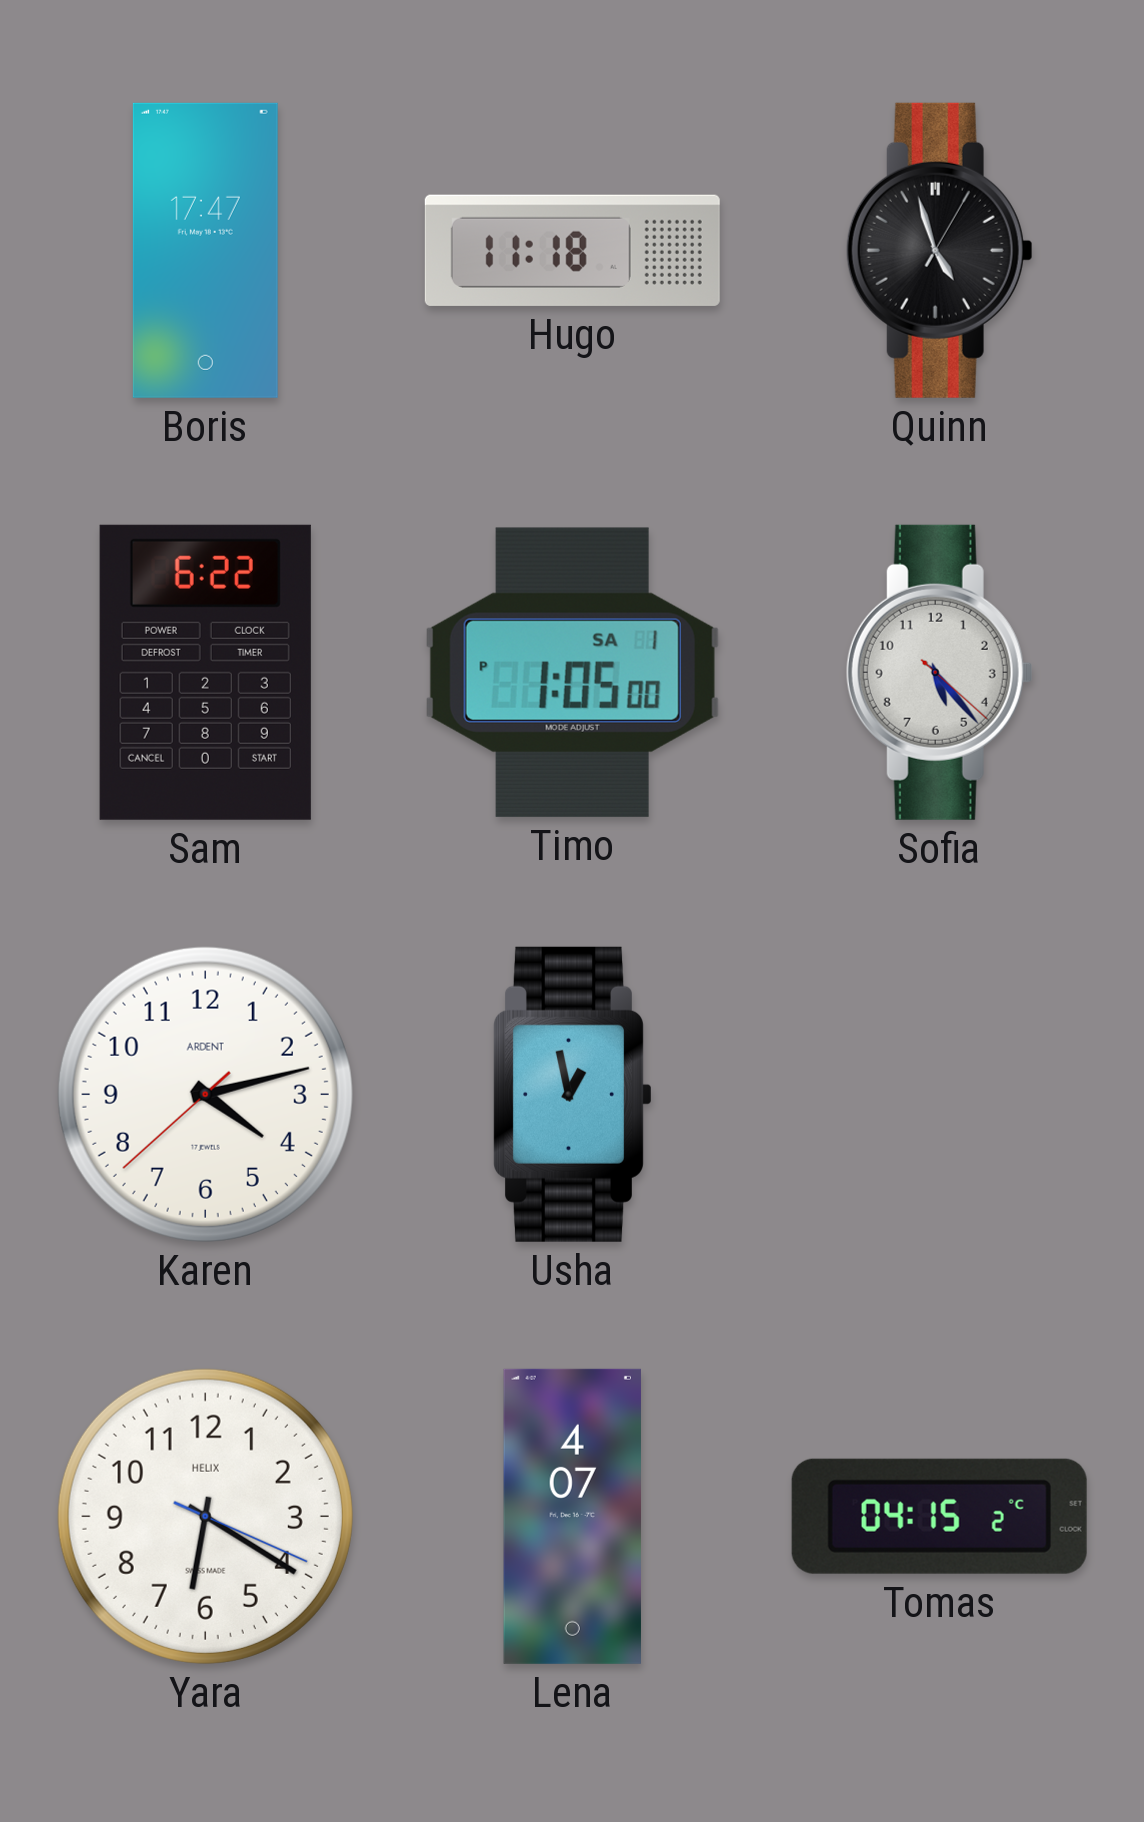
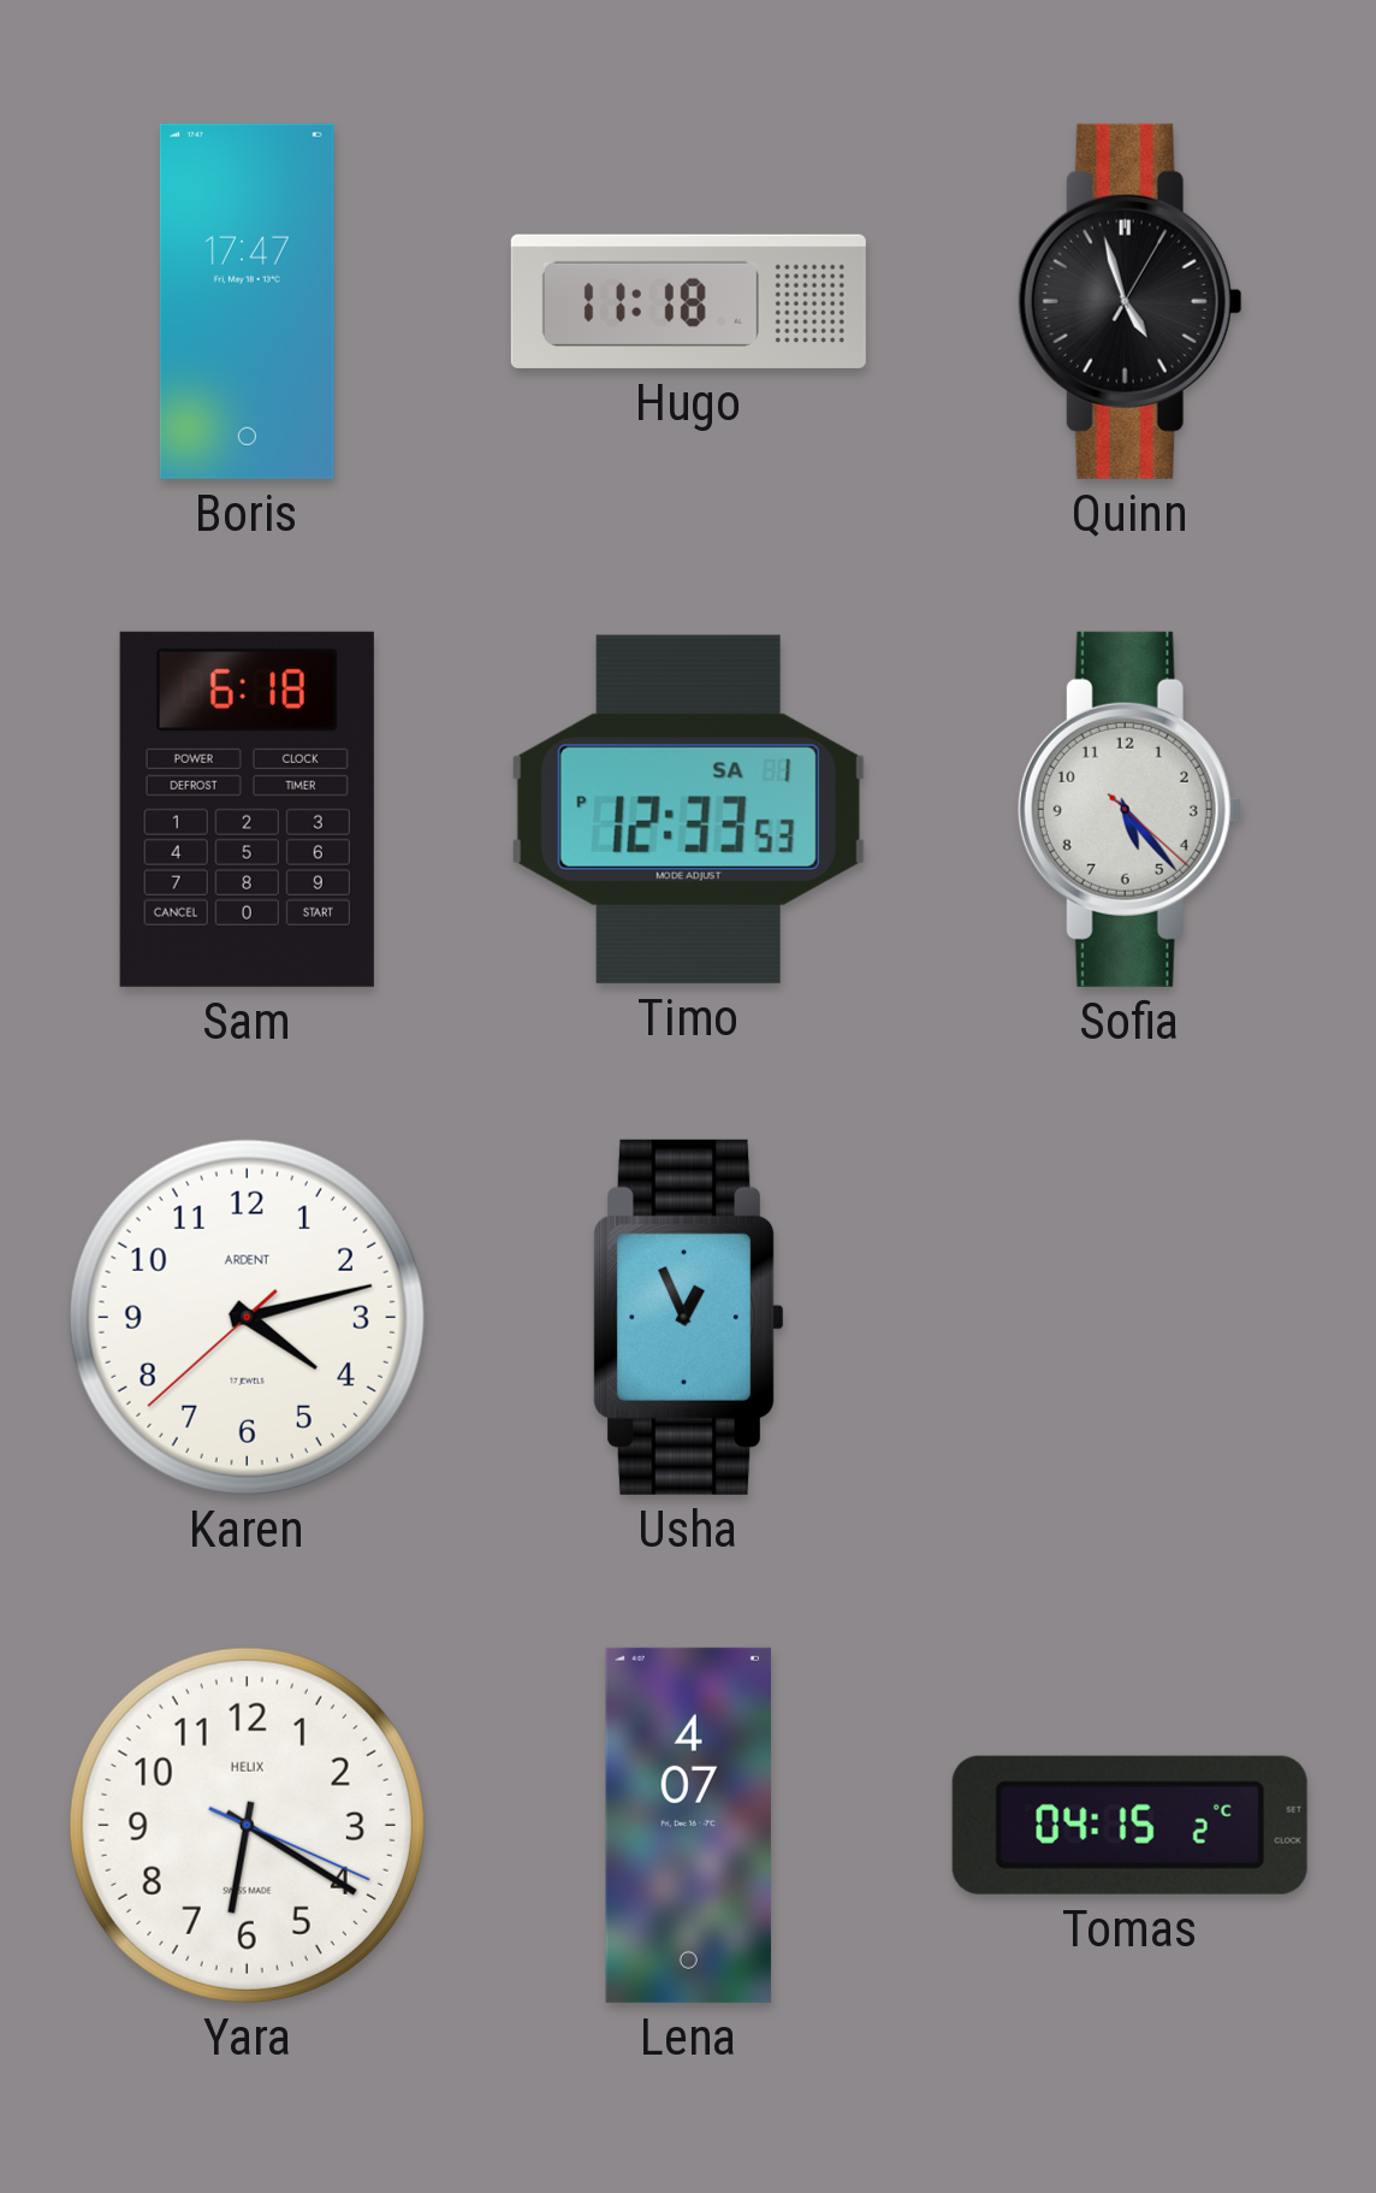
Sam: 6:22 -> 6:18
Timo: 1:05 -> 12:33
Usha: 12:58 -> 12:56
